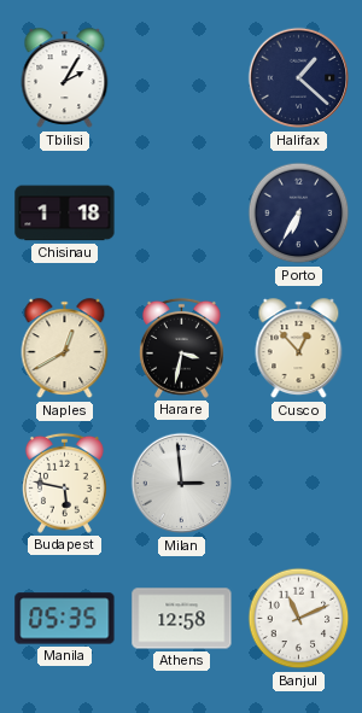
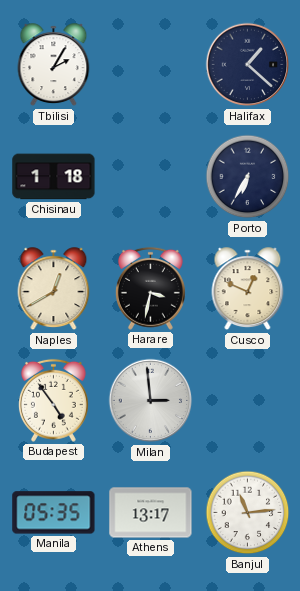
Cusco: 12:53 -> 12:49
Budapest: 5:47 -> 4:54
Athens: 12:58 -> 13:17
Banjul: 11:11 -> 11:14
